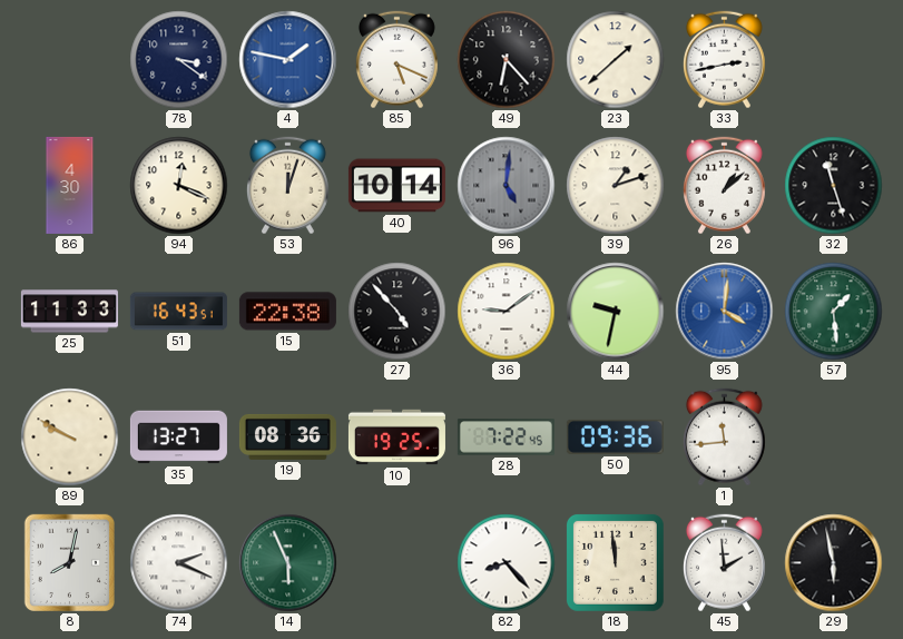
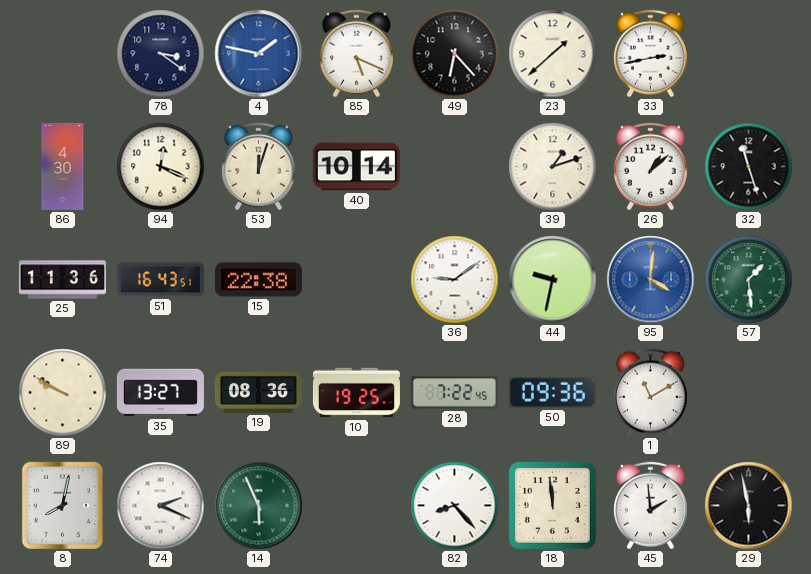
96: 5:01 -> none
25: 11:33 -> 11:36
27: 4:53 -> none
1: 11:44 -> 11:10
